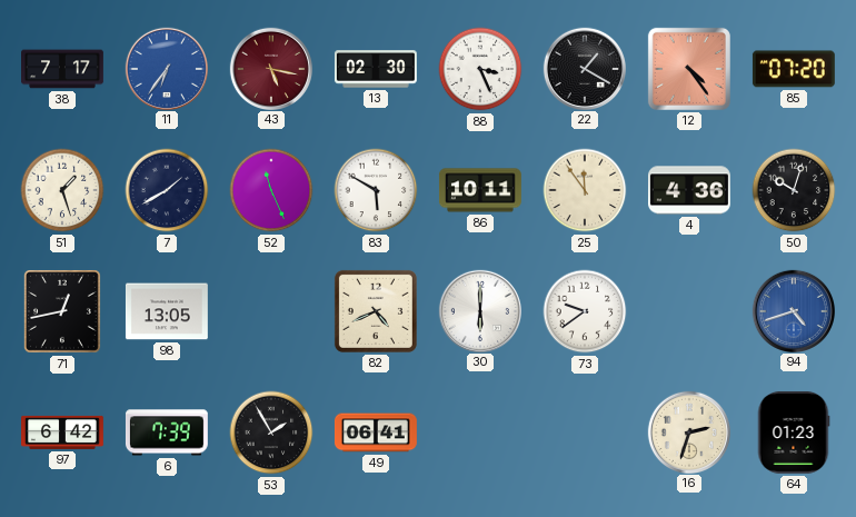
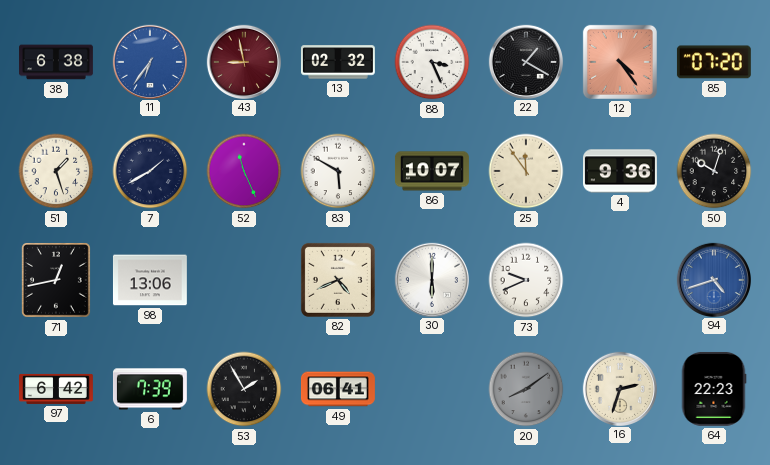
38: 7:17 -> 6:38
43: 5:17 -> 8:58
13: 02:30 -> 02:32
86: 10:11 -> 10:07
4: 4:36 -> 9:36
98: 13:05 -> 13:06
73: 9:39 -> 9:41
20: none -> 8:09
64: 01:23 -> 22:23
